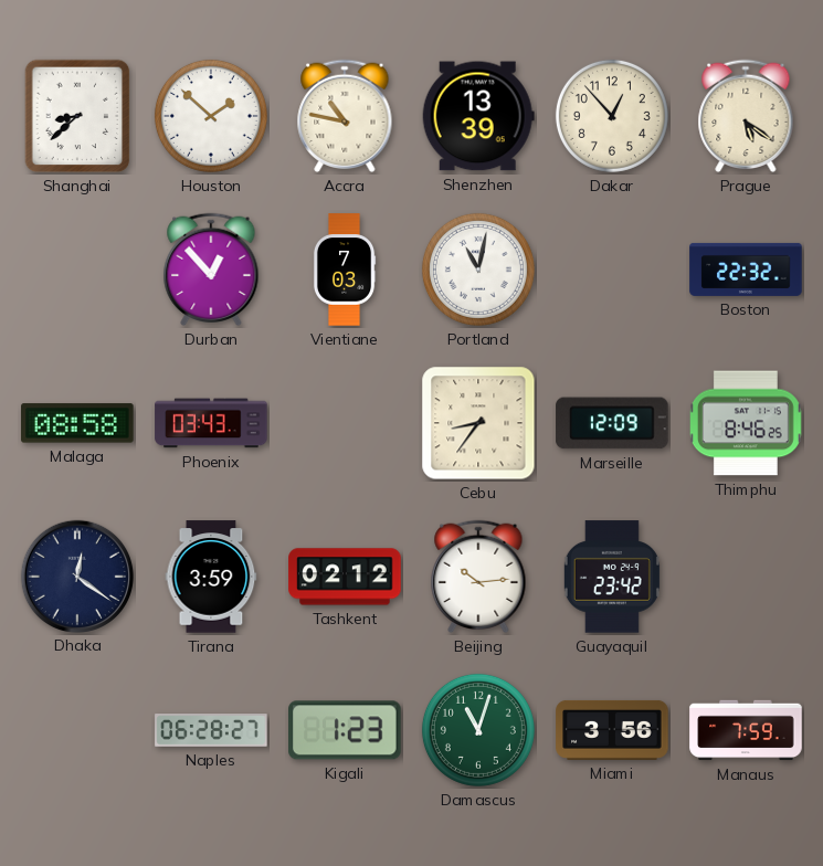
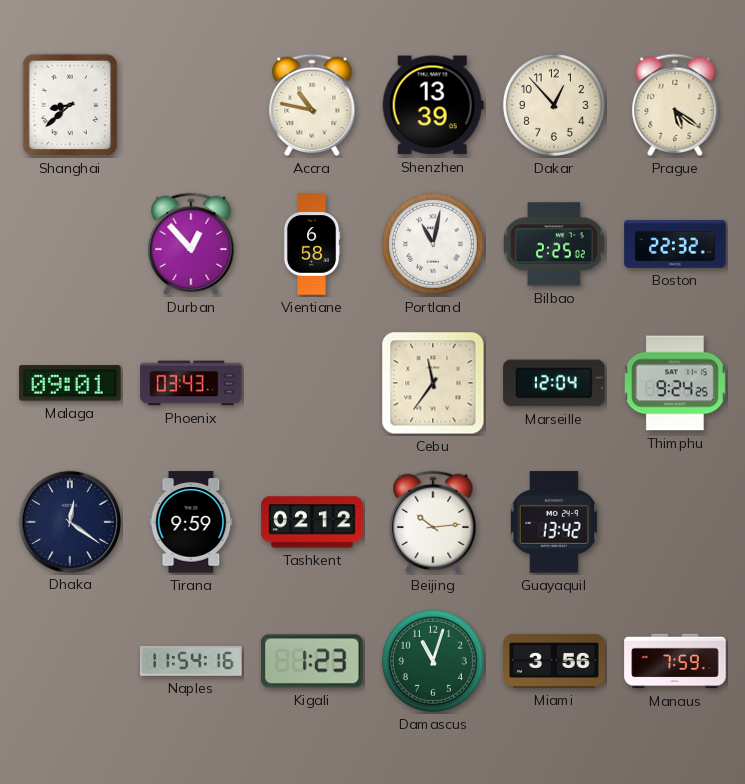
Houston: 1:52 -> none
Vientiane: 7:03 -> 6:58
Bilbao: none -> 2:25
Malaga: 08:58 -> 09:01
Cebu: 8:36 -> 11:36
Marseille: 12:09 -> 12:04
Thimphu: 8:46 -> 9:24
Tirana: 3:59 -> 9:59
Guayaquil: 23:42 -> 13:42
Naples: 06:28 -> 11:54
